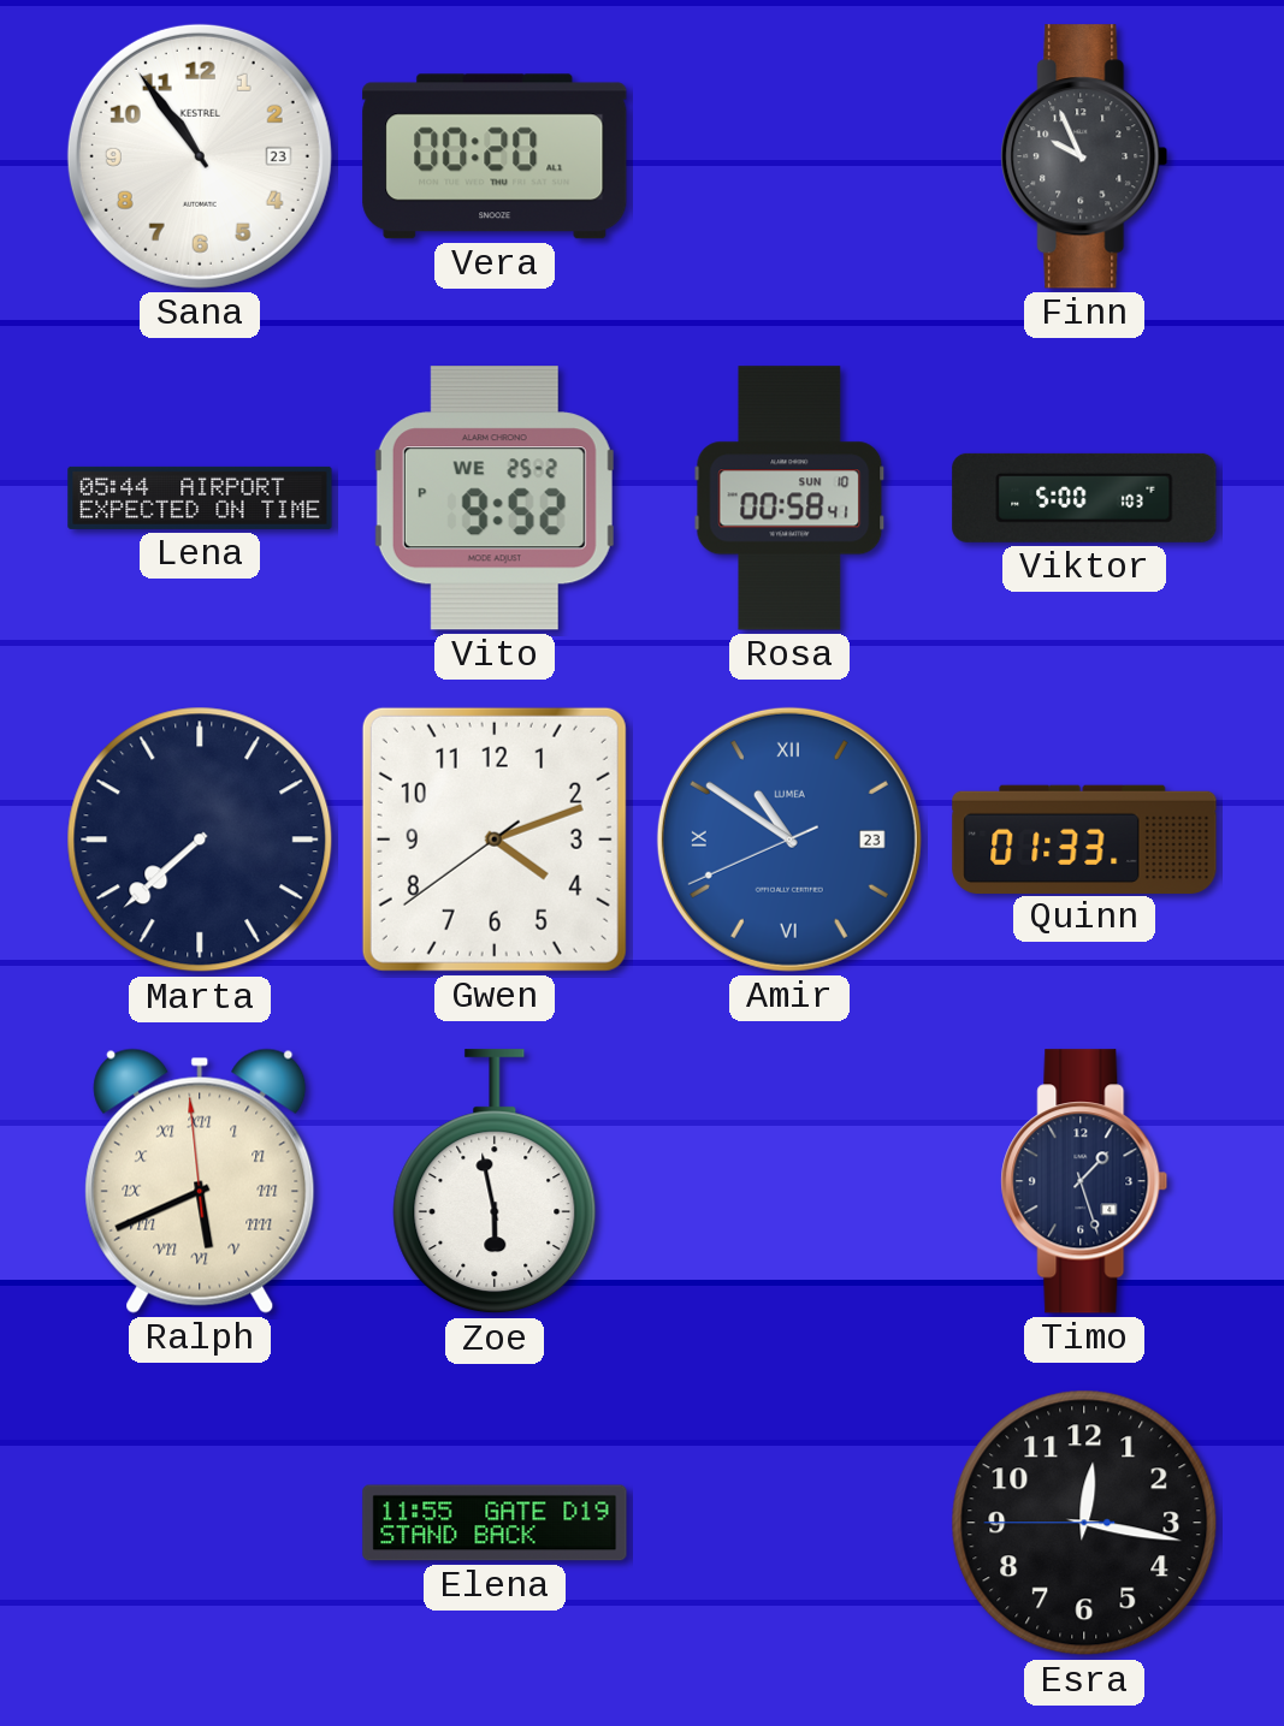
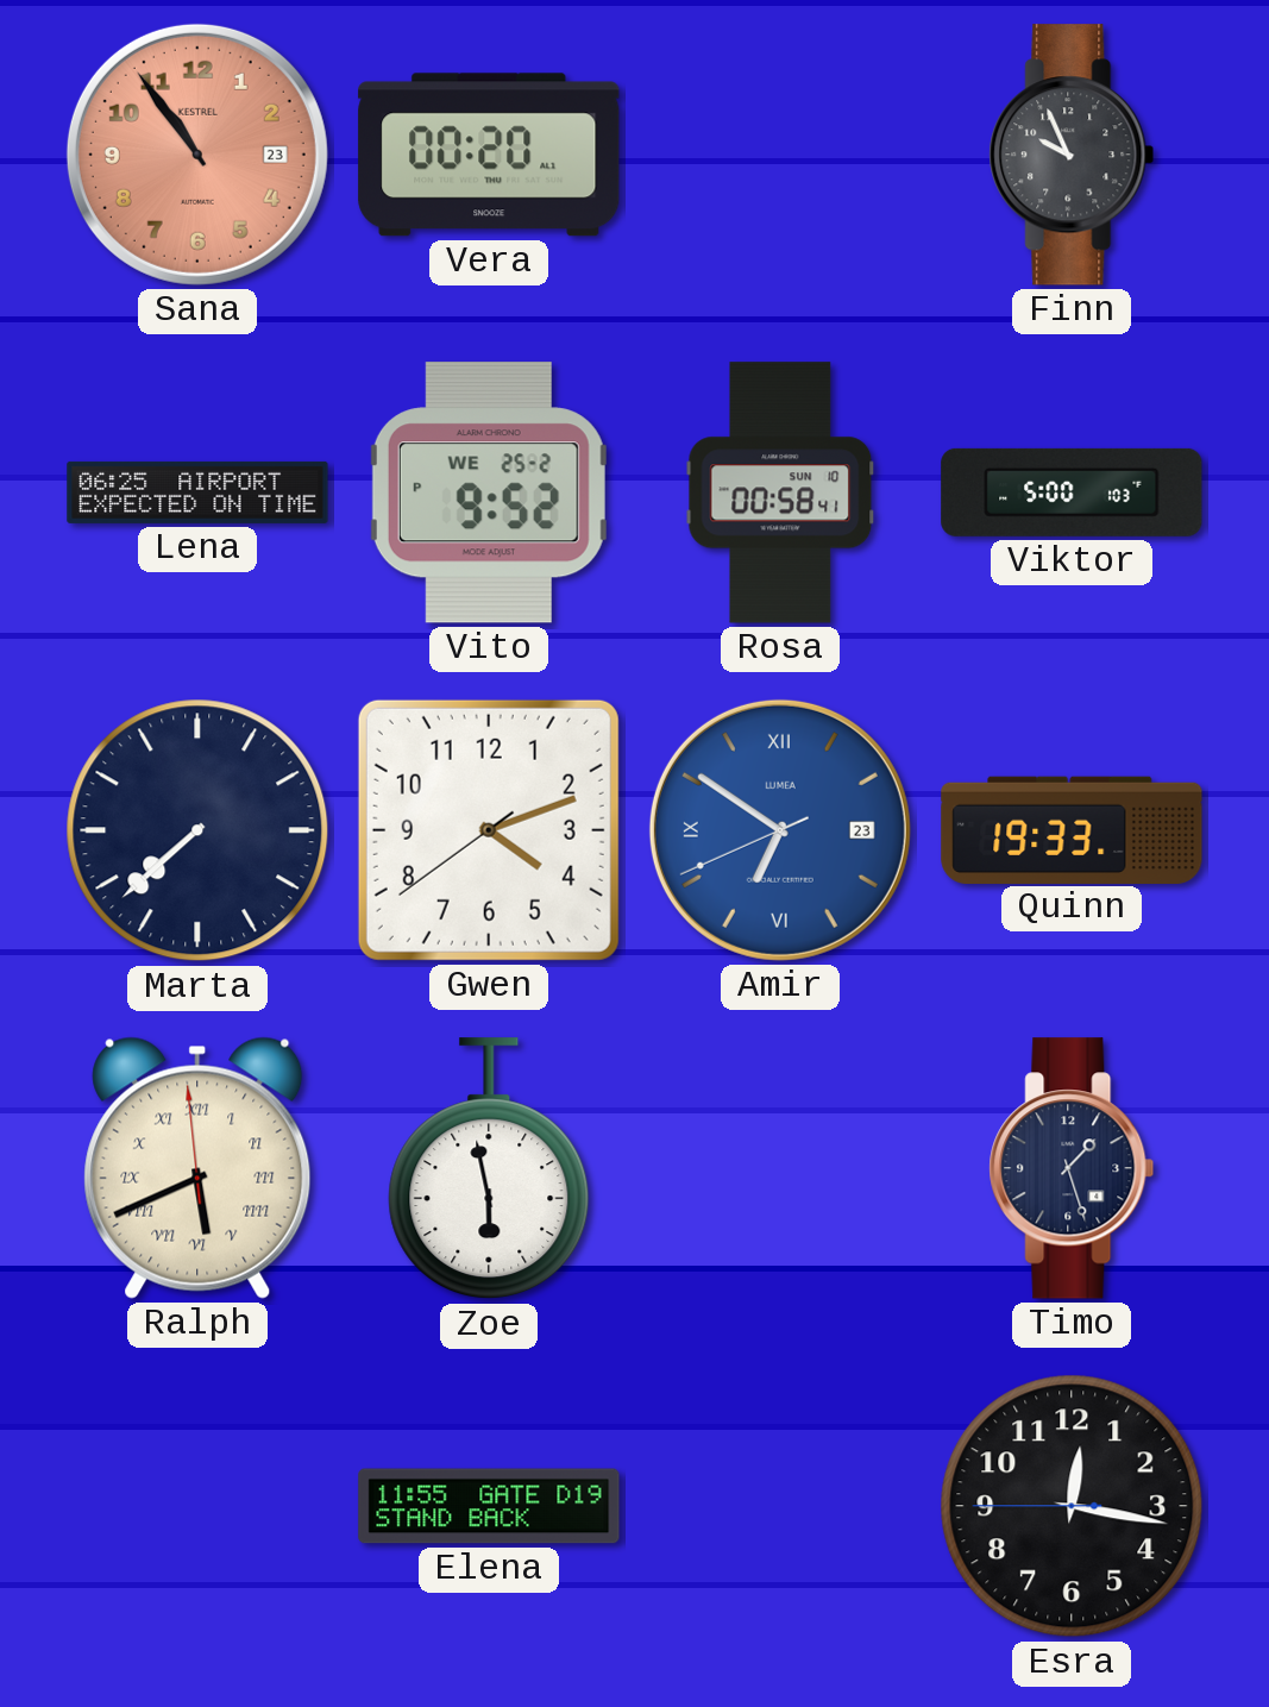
Sana dial: white -> salmon
Lena: 05:44 -> 06:25
Amir: 10:50 -> 6:50
Quinn: 01:33 -> 19:33
